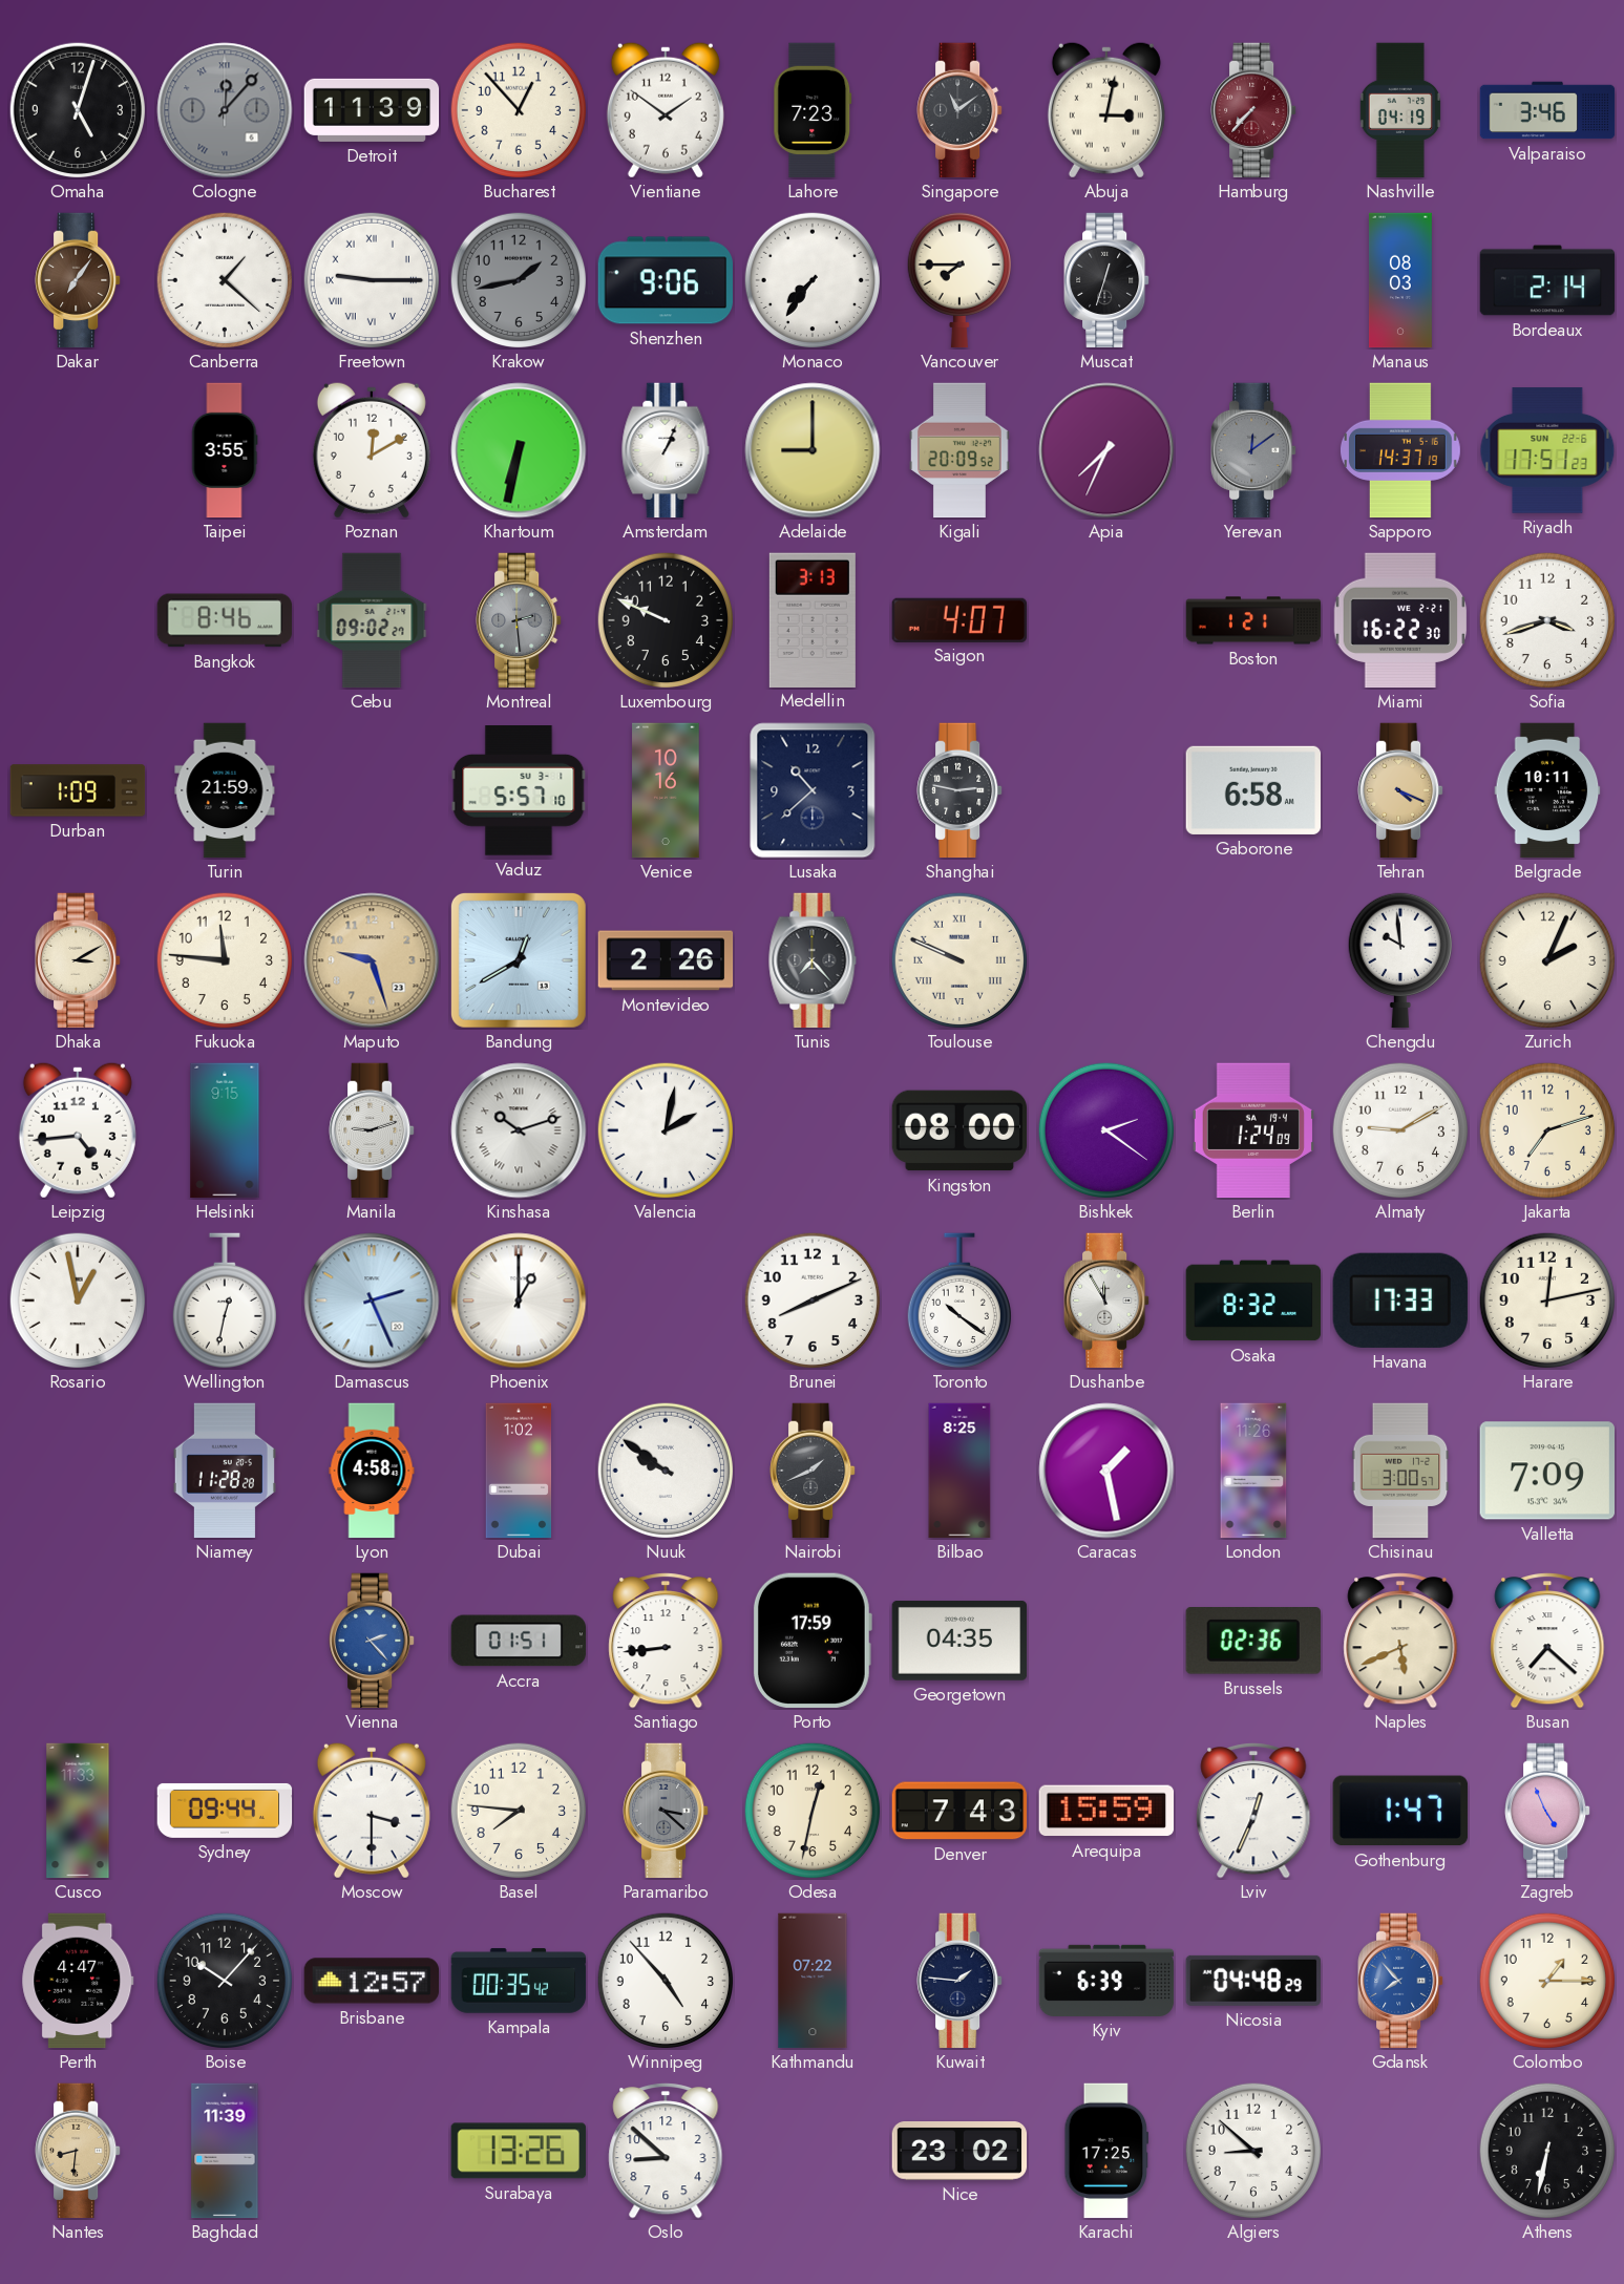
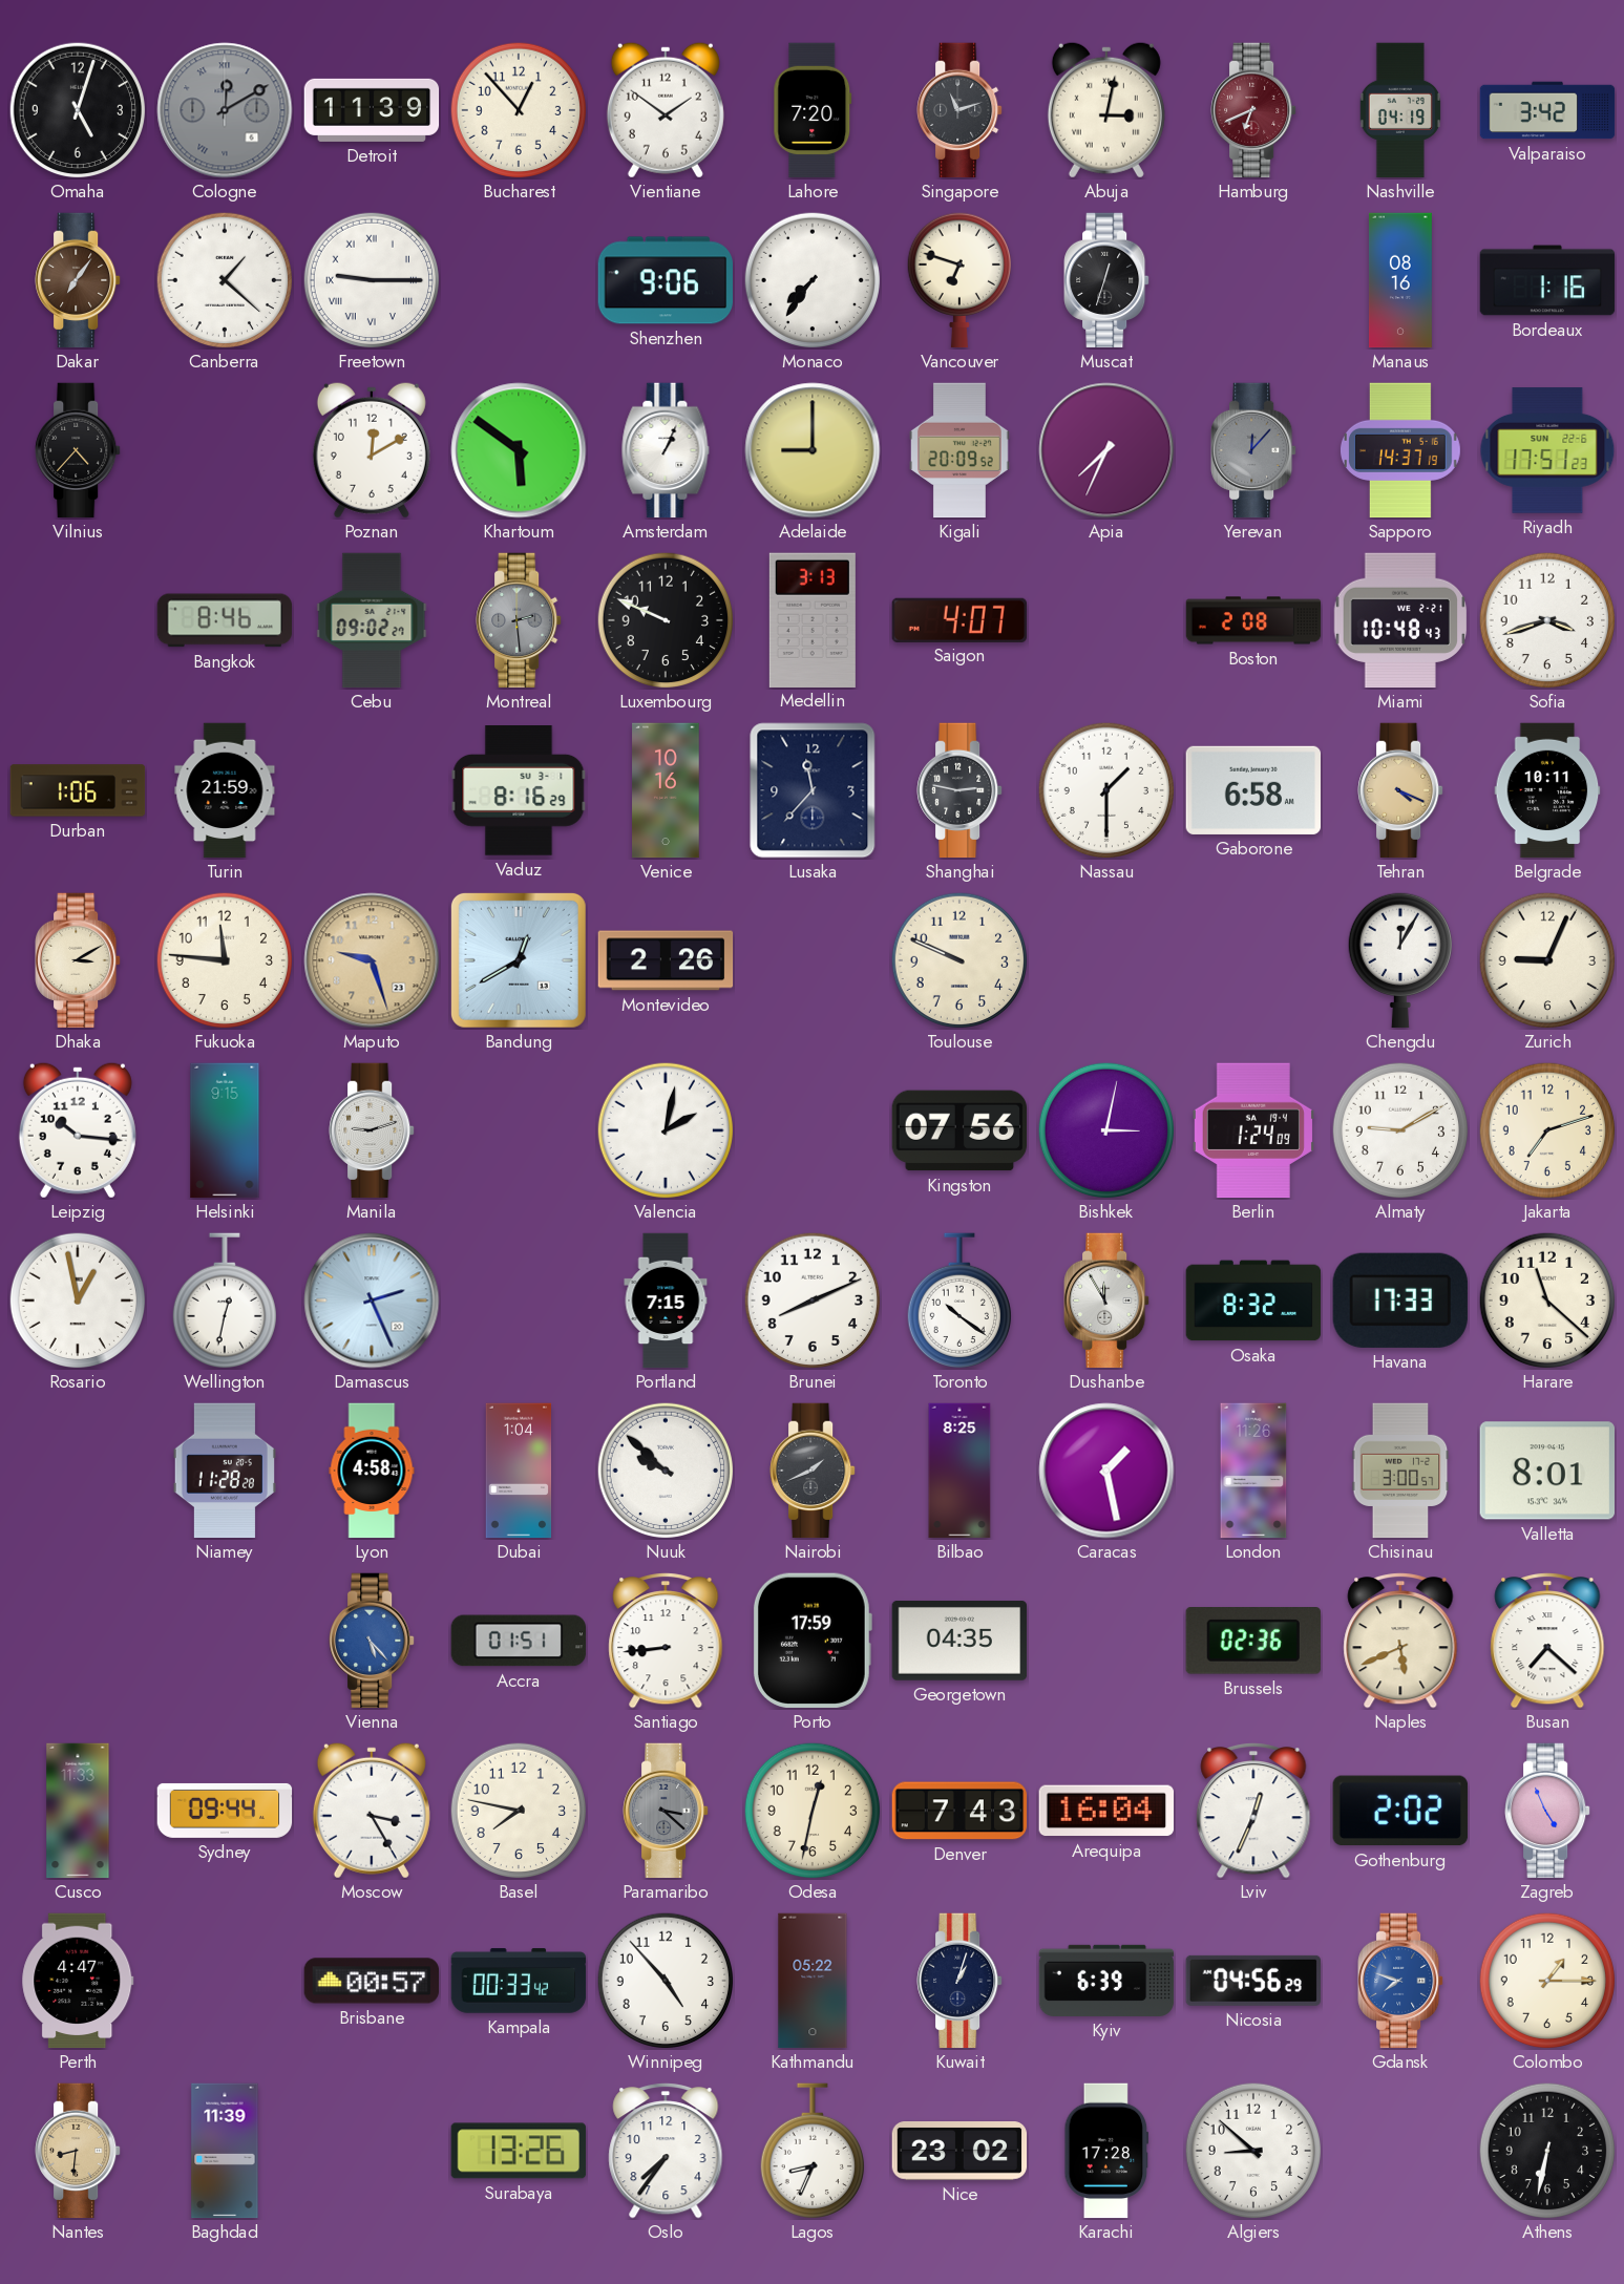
Cologne: 12:07 -> 12:10
Lahore: 7:23 -> 7:20
Singapore: 11:09 -> 11:12
Hamburg: 7:37 -> 6:41
Valparaiso: 3:46 -> 3:42
Krakow: 1:43 -> none
Vancouver: 7:45 -> 6:48
Manaus: 08:03 -> 08:16
Bordeaux: 2:14 -> 1:16
Vilnius: none -> 4:37
Taipei: 3:55 -> none
Khartoum: 6:32 -> 5:51
Yerevan: 12:09 -> 12:07
Boston: 1:21 -> 2:08
Miami: 16:22 -> 10:48
Durban: 1:09 -> 1:06
Vaduz: 5:57 -> 8:16
Lusaka: 10:38 -> 11:37
Nassau: none -> 1:30
Tunis: 7:23 -> none
Toulouse numerals: Roman -> Arabic
Chengdu: 9:59 -> 12:05
Zurich: 2:04 -> 9:04
Leipzig: 4:44 -> 10:16
Kinshasa: 10:12 -> none
Kingston: 08:00 -> 07:56
Bishkek: 2:21 -> 3:02
Phoenix: 1:00 -> none
Portland: none -> 7:15
Harare: 12:13 -> 11:22
Dubai: 1:02 -> 1:04
Nuuk: 9:51 -> 9:52
Valletta: 7:09 -> 8:01
Vienna: 2:23 -> 5:23
Moscow: 3:30 -> 3:25
Basel: 7:46 -> 7:47
Arequipa: 15:59 -> 16:04
Gothenburg: 1:47 -> 2:02
Boise: 10:07 -> none
Brisbane: 12:57 -> 00:57
Kampala: 00:35 -> 00:33
Kathmandu: 07:22 -> 05:22
Kuwait: 1:46 -> 1:03
Nicosia: 04:48 -> 04:56
Gdansk: 7:53 -> 7:48
Oslo: 8:52 -> 7:36
Lagos: none -> 8:34
Karachi: 17:25 -> 17:28
